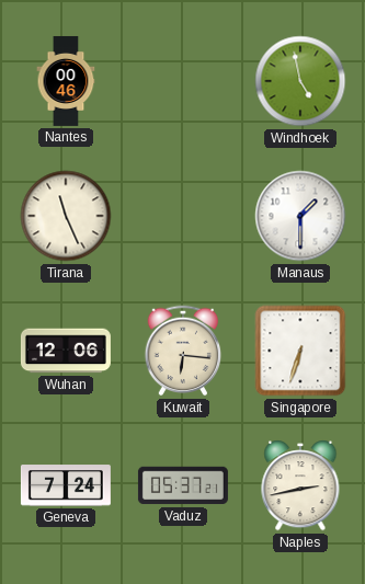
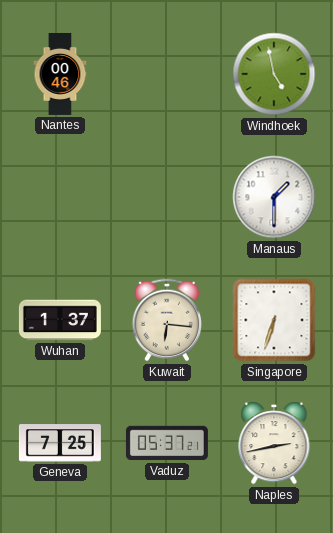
Tirana: 11:26 -> none
Wuhan: 12:06 -> 1:37
Geneva: 7:24 -> 7:25
